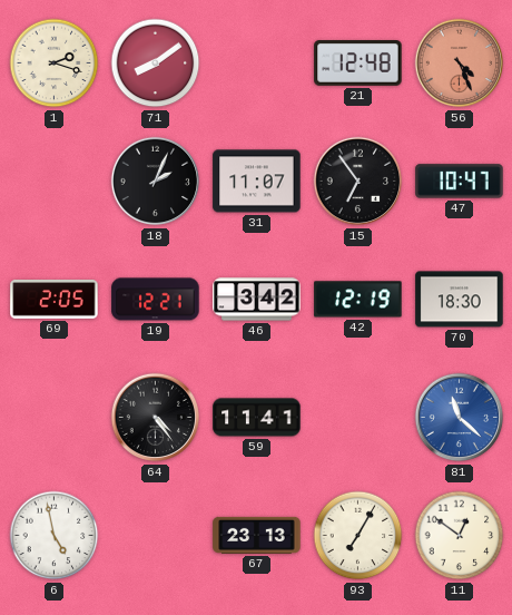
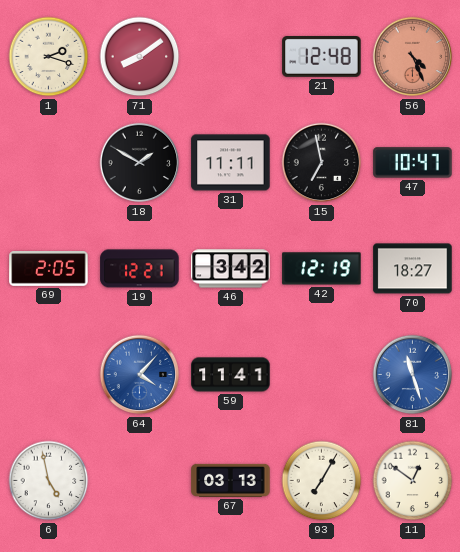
18: 2:04 -> 1:50
31: 11:07 -> 11:11
15: 6:54 -> 6:58
70: 18:30 -> 18:27
64: 4:24 -> 4:07
64 dial: black -> blue
81: 11:22 -> 11:27
67: 23:13 -> 03:13
